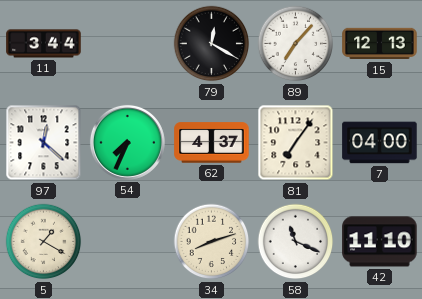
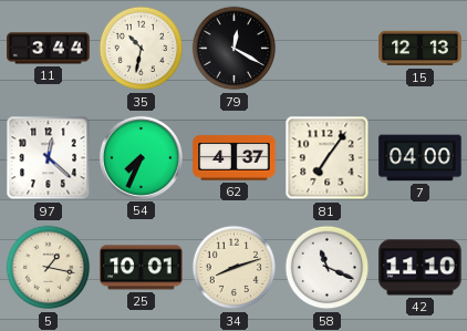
35: none -> 10:32
89: 7:07 -> none
5: 1:20 -> 1:17
25: none -> 10:01
